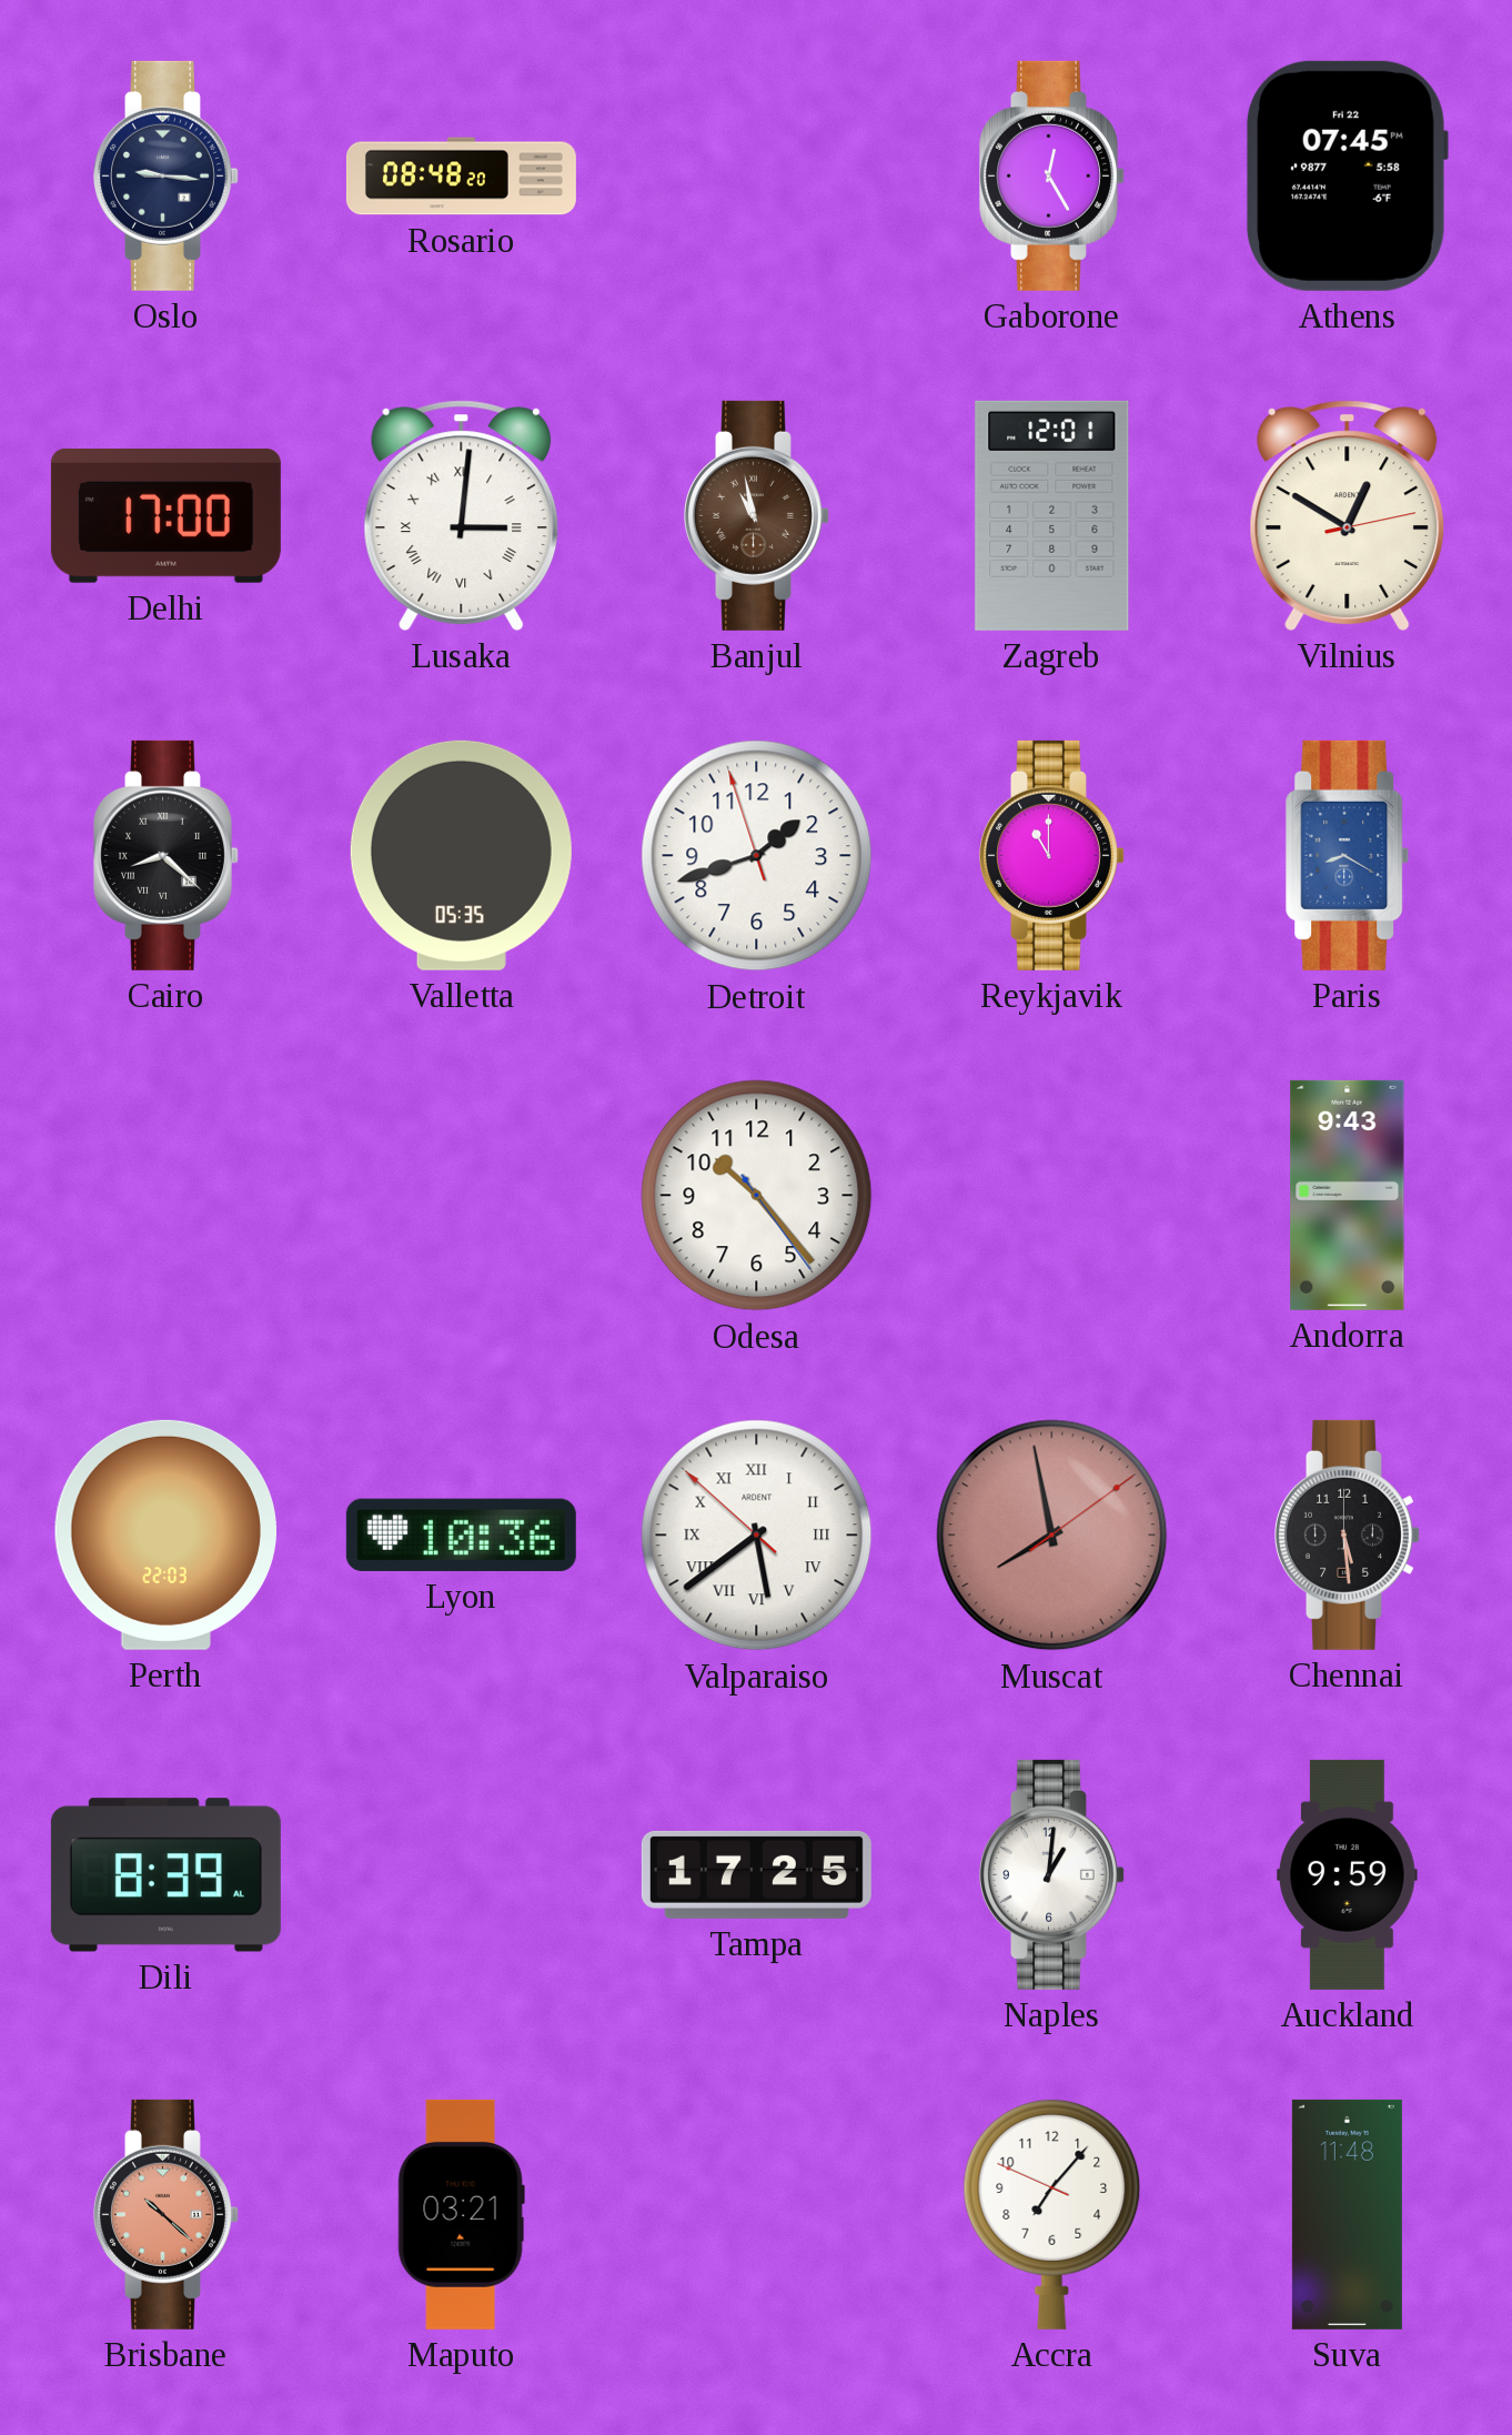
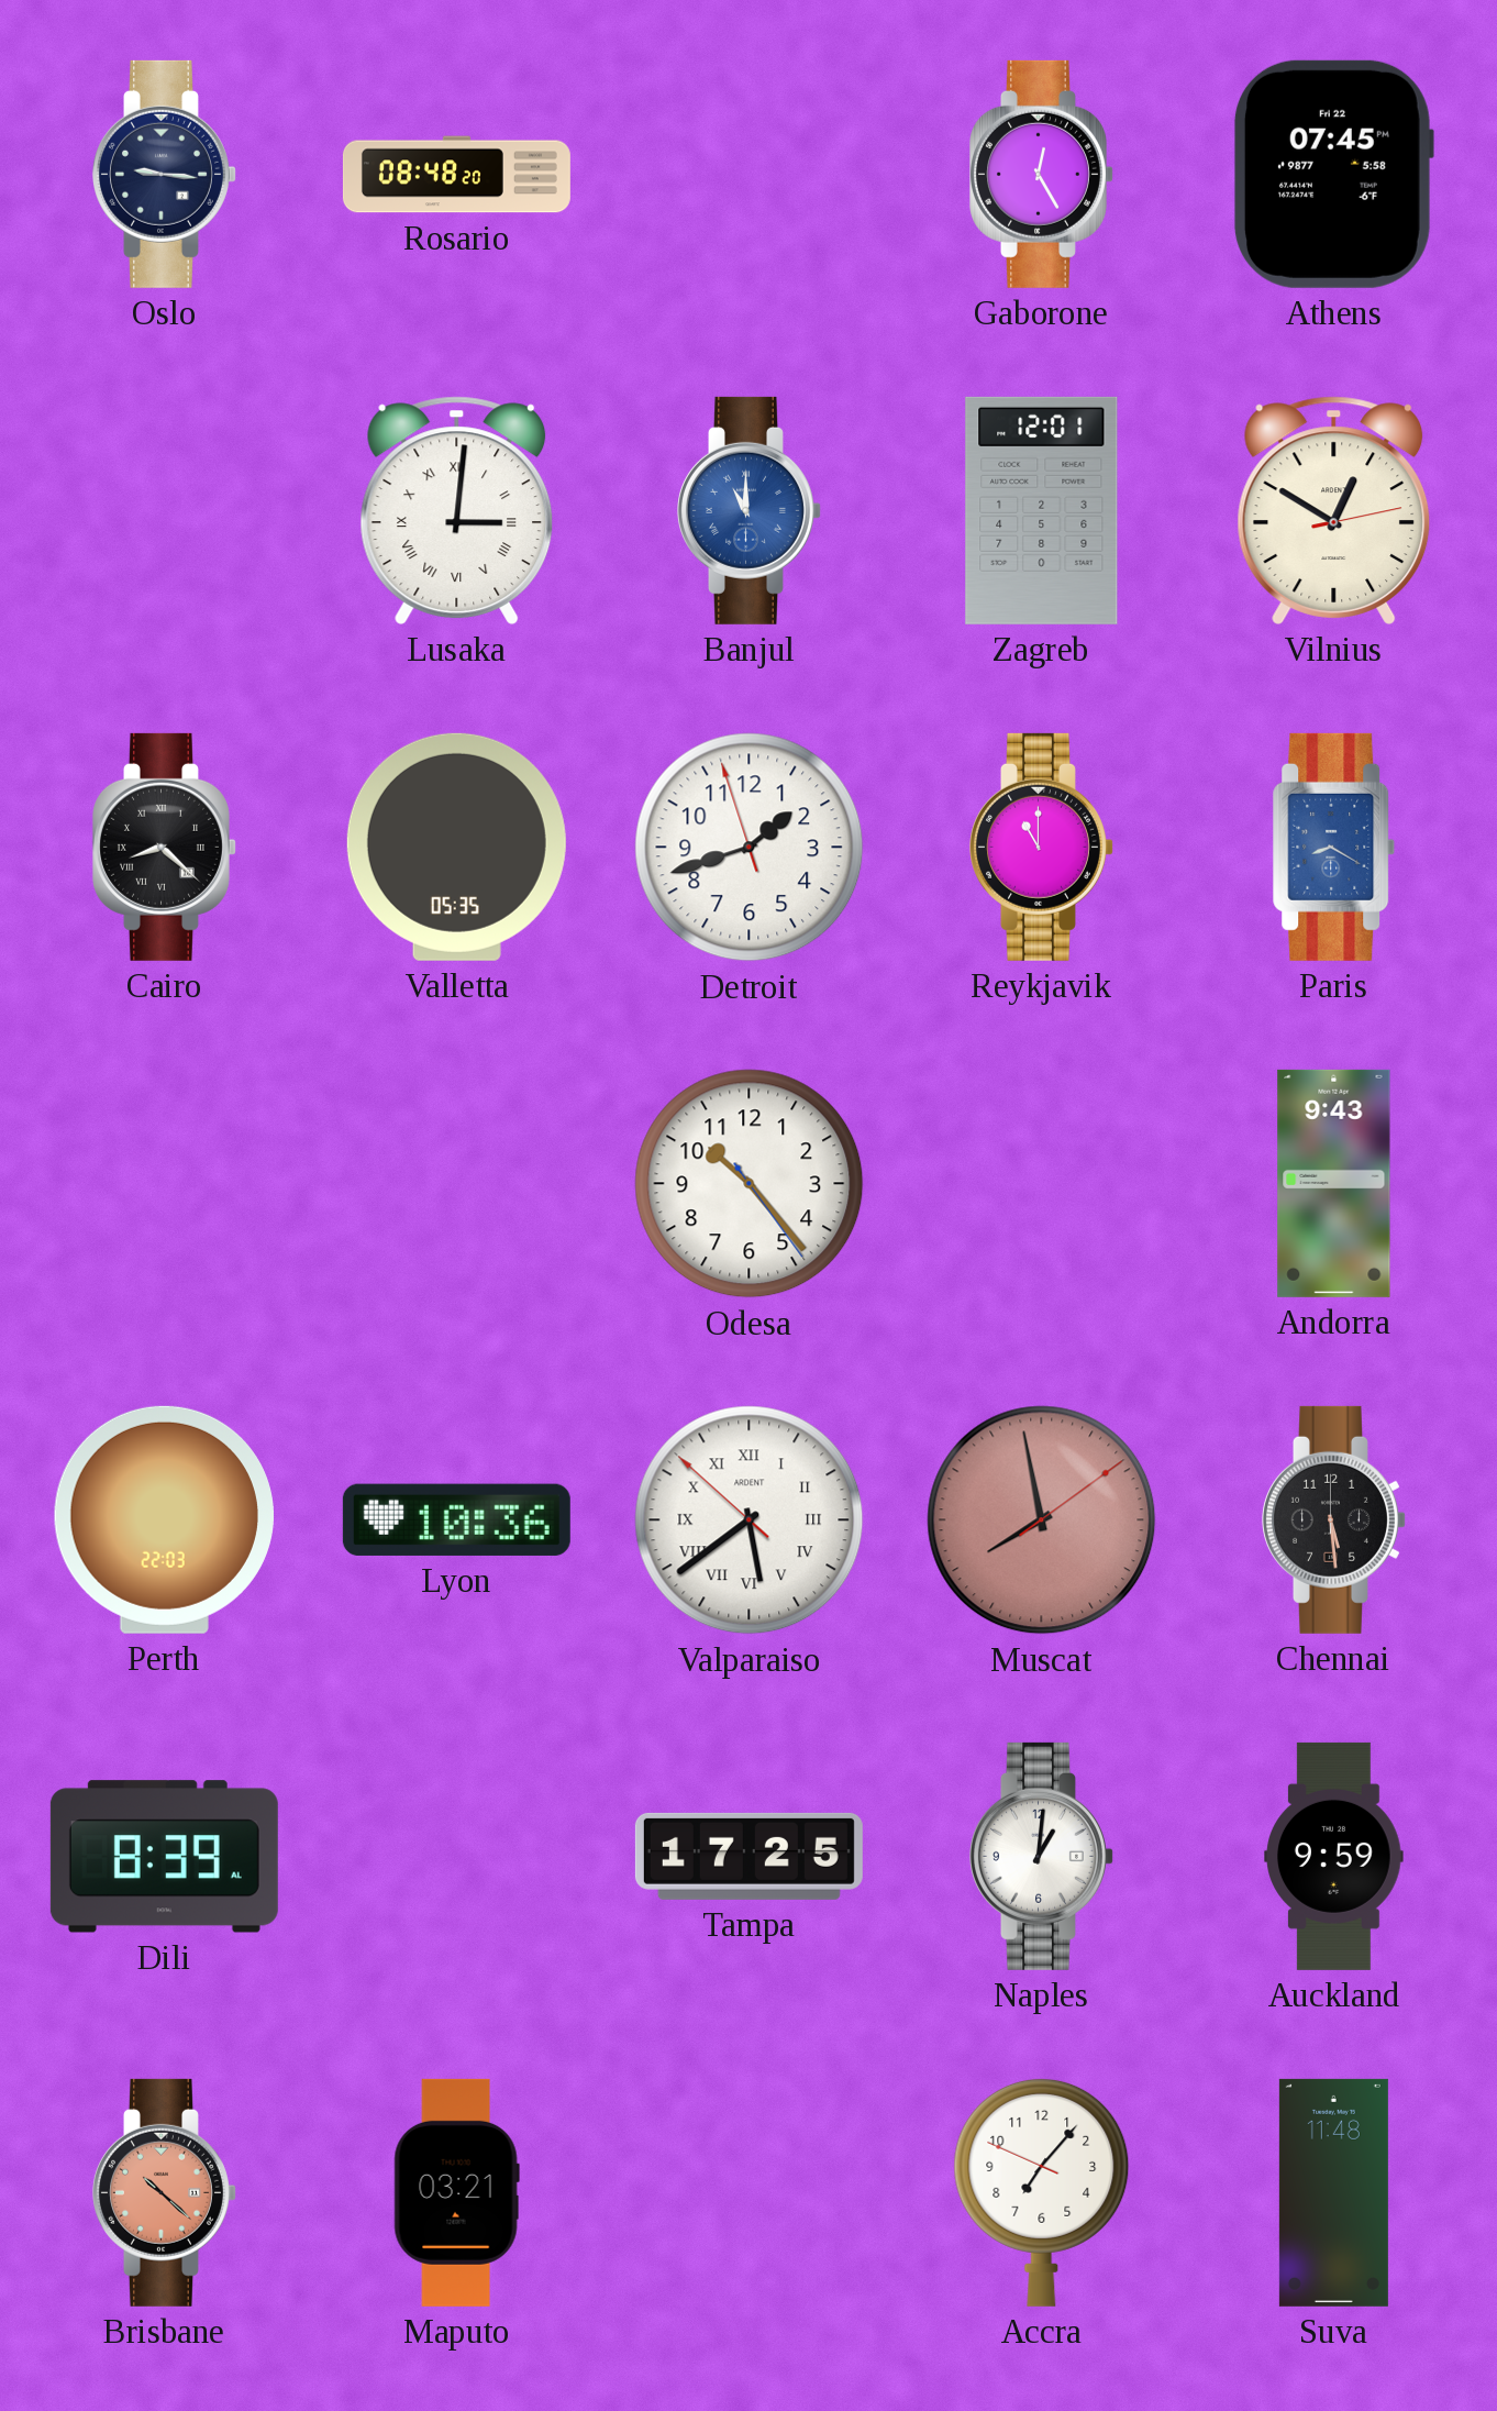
Delhi: 17:00 -> none
Banjul: 10:58 -> 11:00
Banjul dial: brown -> blue
